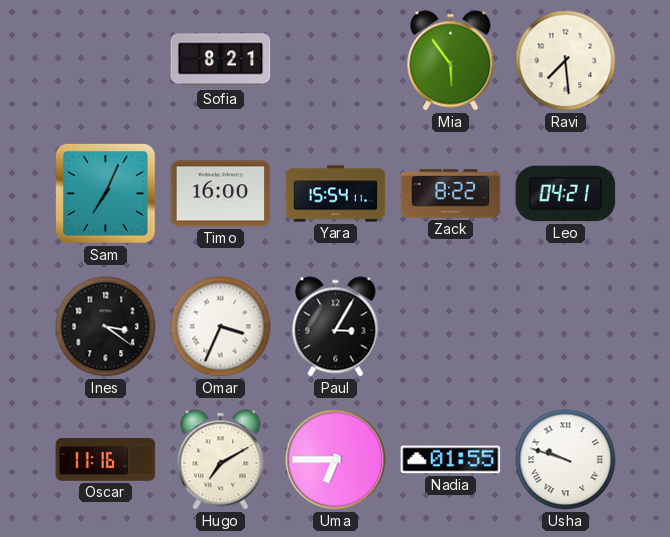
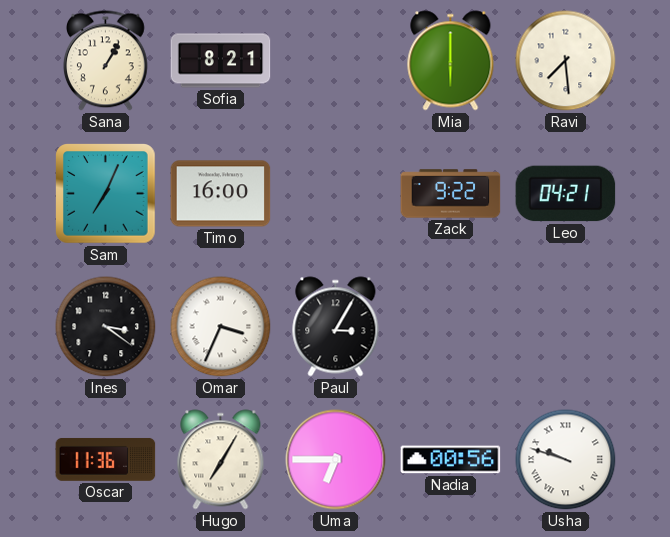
Sana: none -> 1:05
Mia: 5:54 -> 6:00
Yara: 15:54 -> none
Zack: 8:22 -> 9:22
Oscar: 11:16 -> 11:36
Hugo: 7:10 -> 7:05
Nadia: 01:55 -> 00:56
